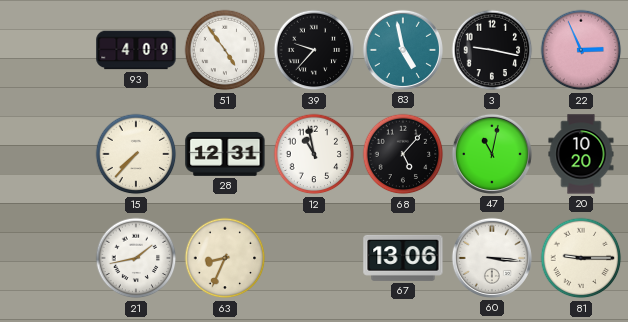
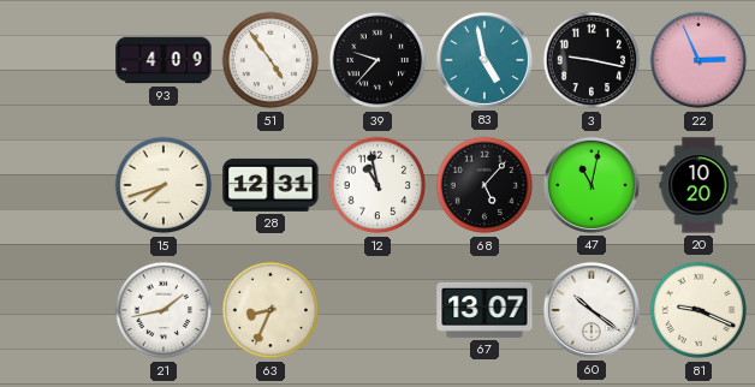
15: 7:37 -> 7:42
67: 13:06 -> 13:07
60: 3:16 -> 10:21
81: 9:15 -> 9:19
